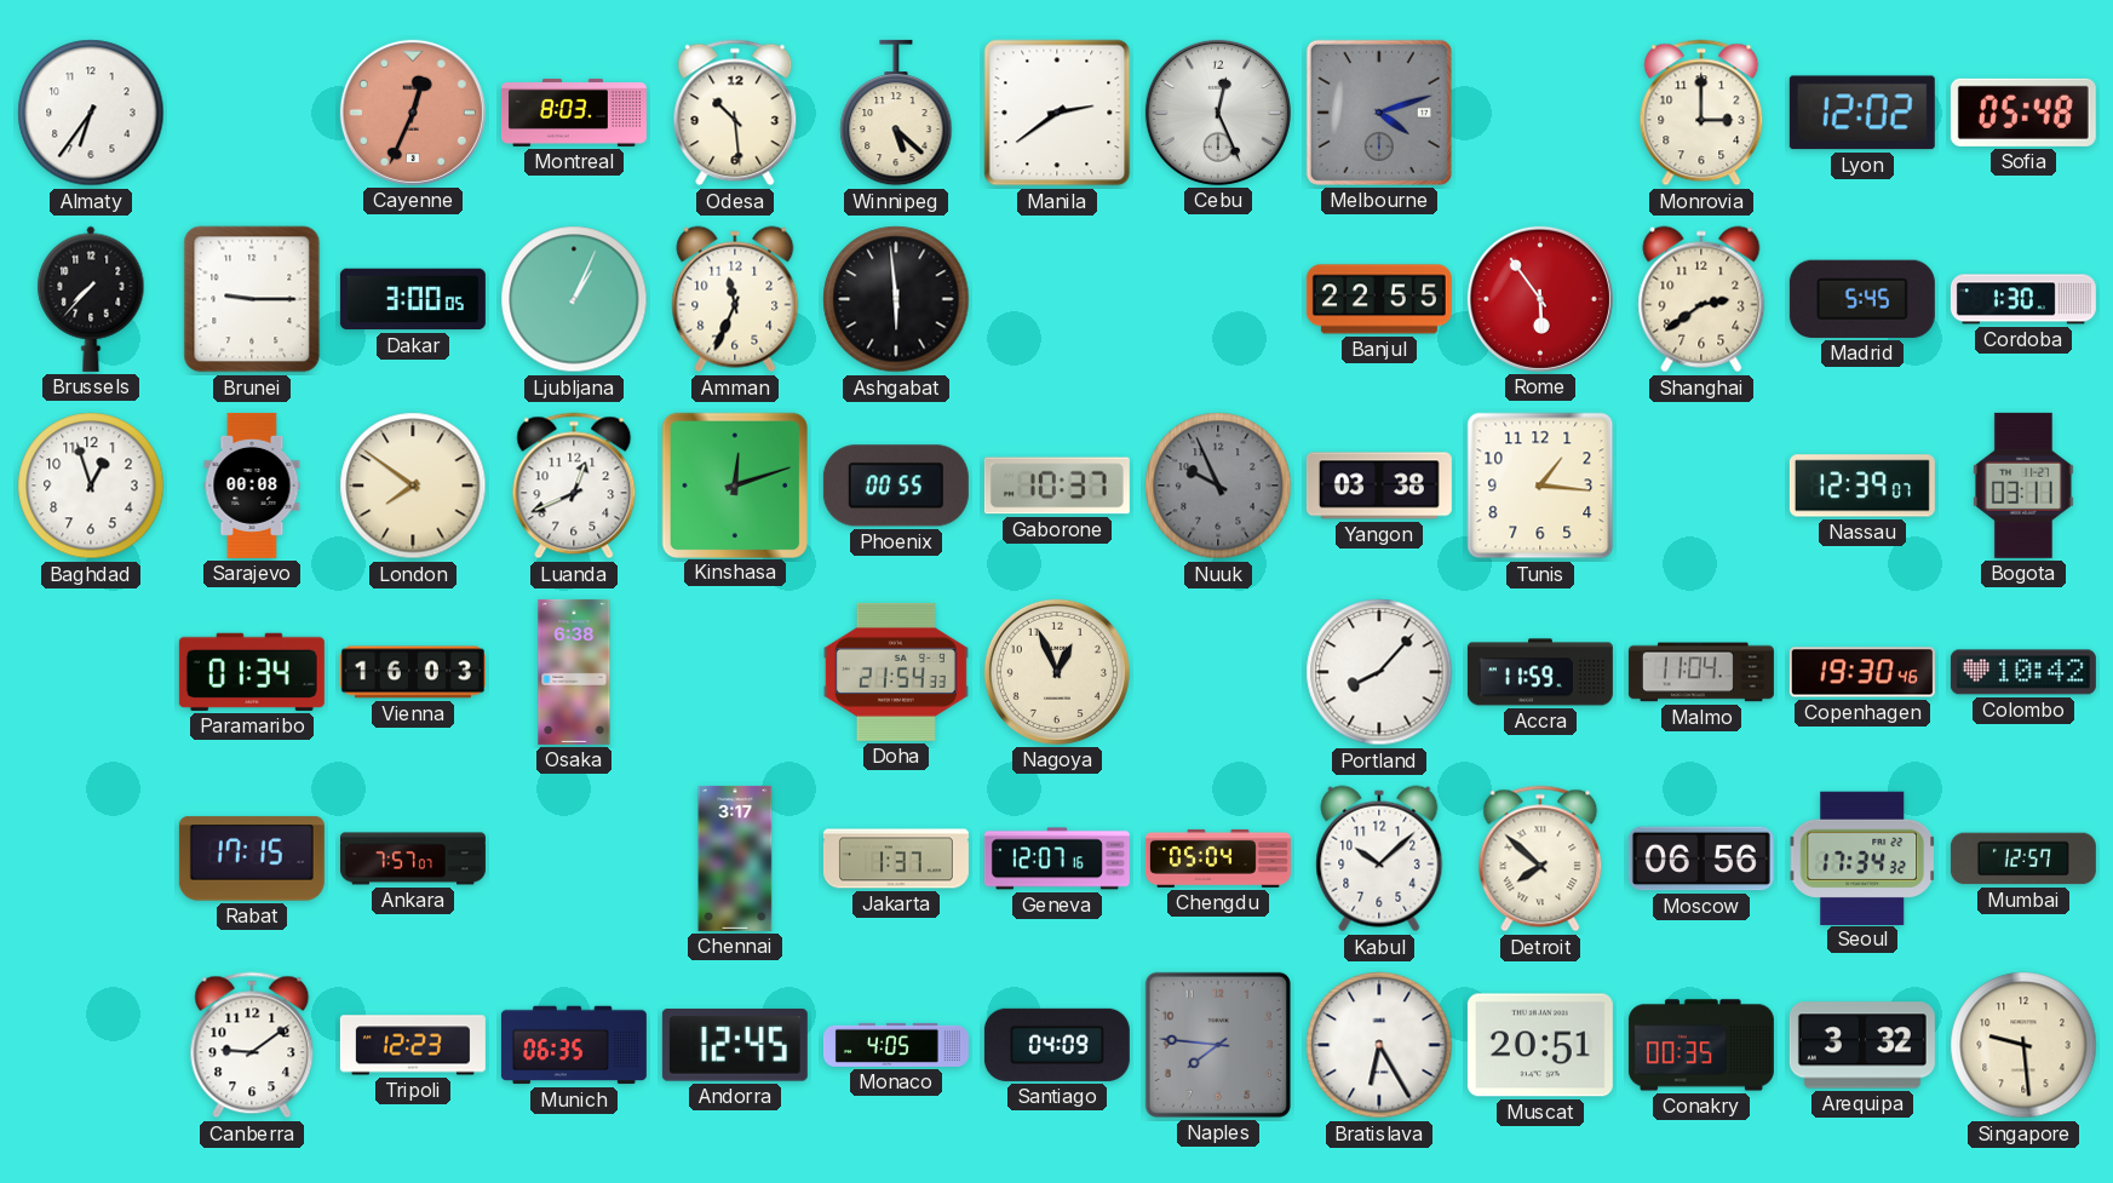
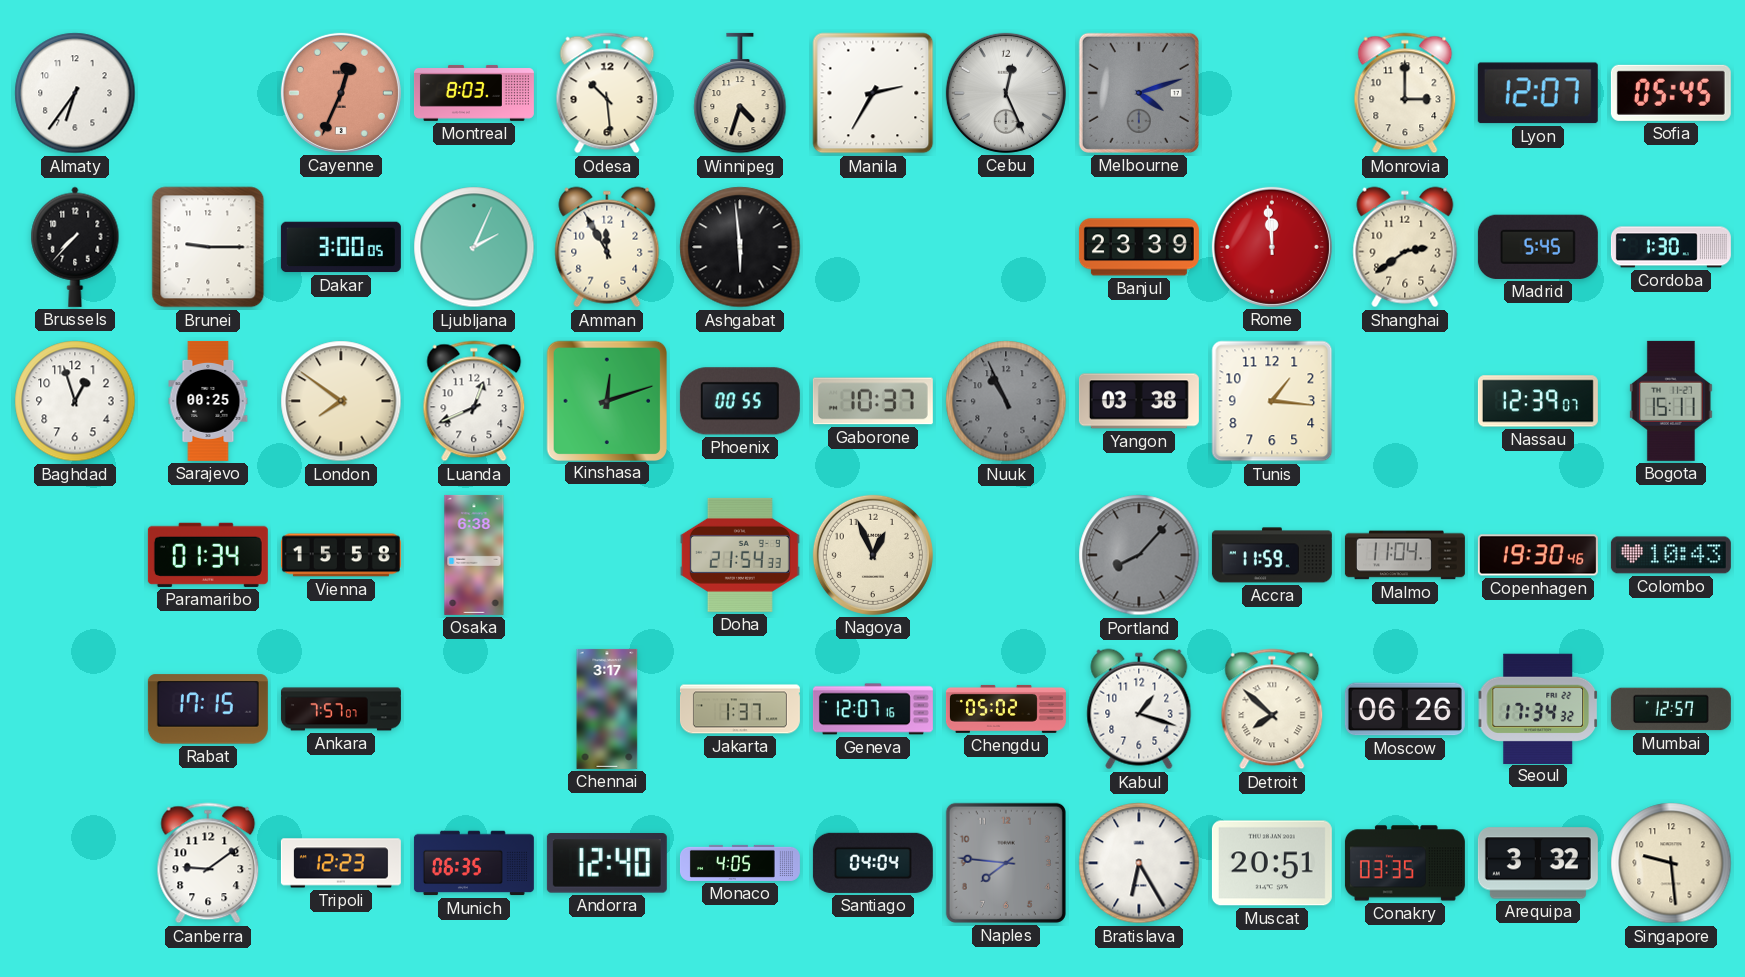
Winnipeg: 5:22 -> 4:33
Manila: 2:39 -> 2:35
Lyon: 12:02 -> 12:07
Sofia: 05:48 -> 05:45
Ljubljana: 1:04 -> 2:04
Amman: 11:34 -> 11:55
Banjul: 22:55 -> 23:39
Rome: 5:54 -> 11:59
Sarajevo: 00:08 -> 00:25
Nuuk: 9:56 -> 10:56
Bogota: 03:11 -> 15:11
Vienna: 16:03 -> 15:58
Portland dial: white -> grey
Colombo: 10:42 -> 10:43
Chengdu: 05:04 -> 05:02
Kabul: 10:08 -> 1:18
Moscow: 06:56 -> 06:26
Andorra: 12:45 -> 12:40
Santiago: 04:09 -> 04:04
Conakry: 00:35 -> 03:35
